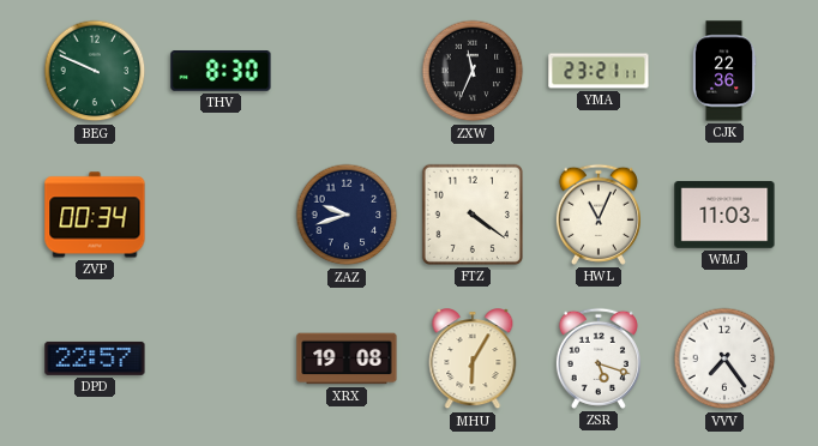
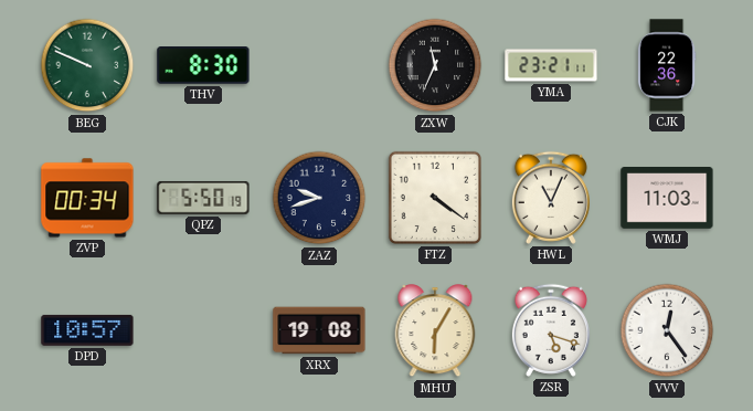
QPZ: none -> 5:50
DPD: 22:57 -> 10:57
VVV: 7:24 -> 12:24
